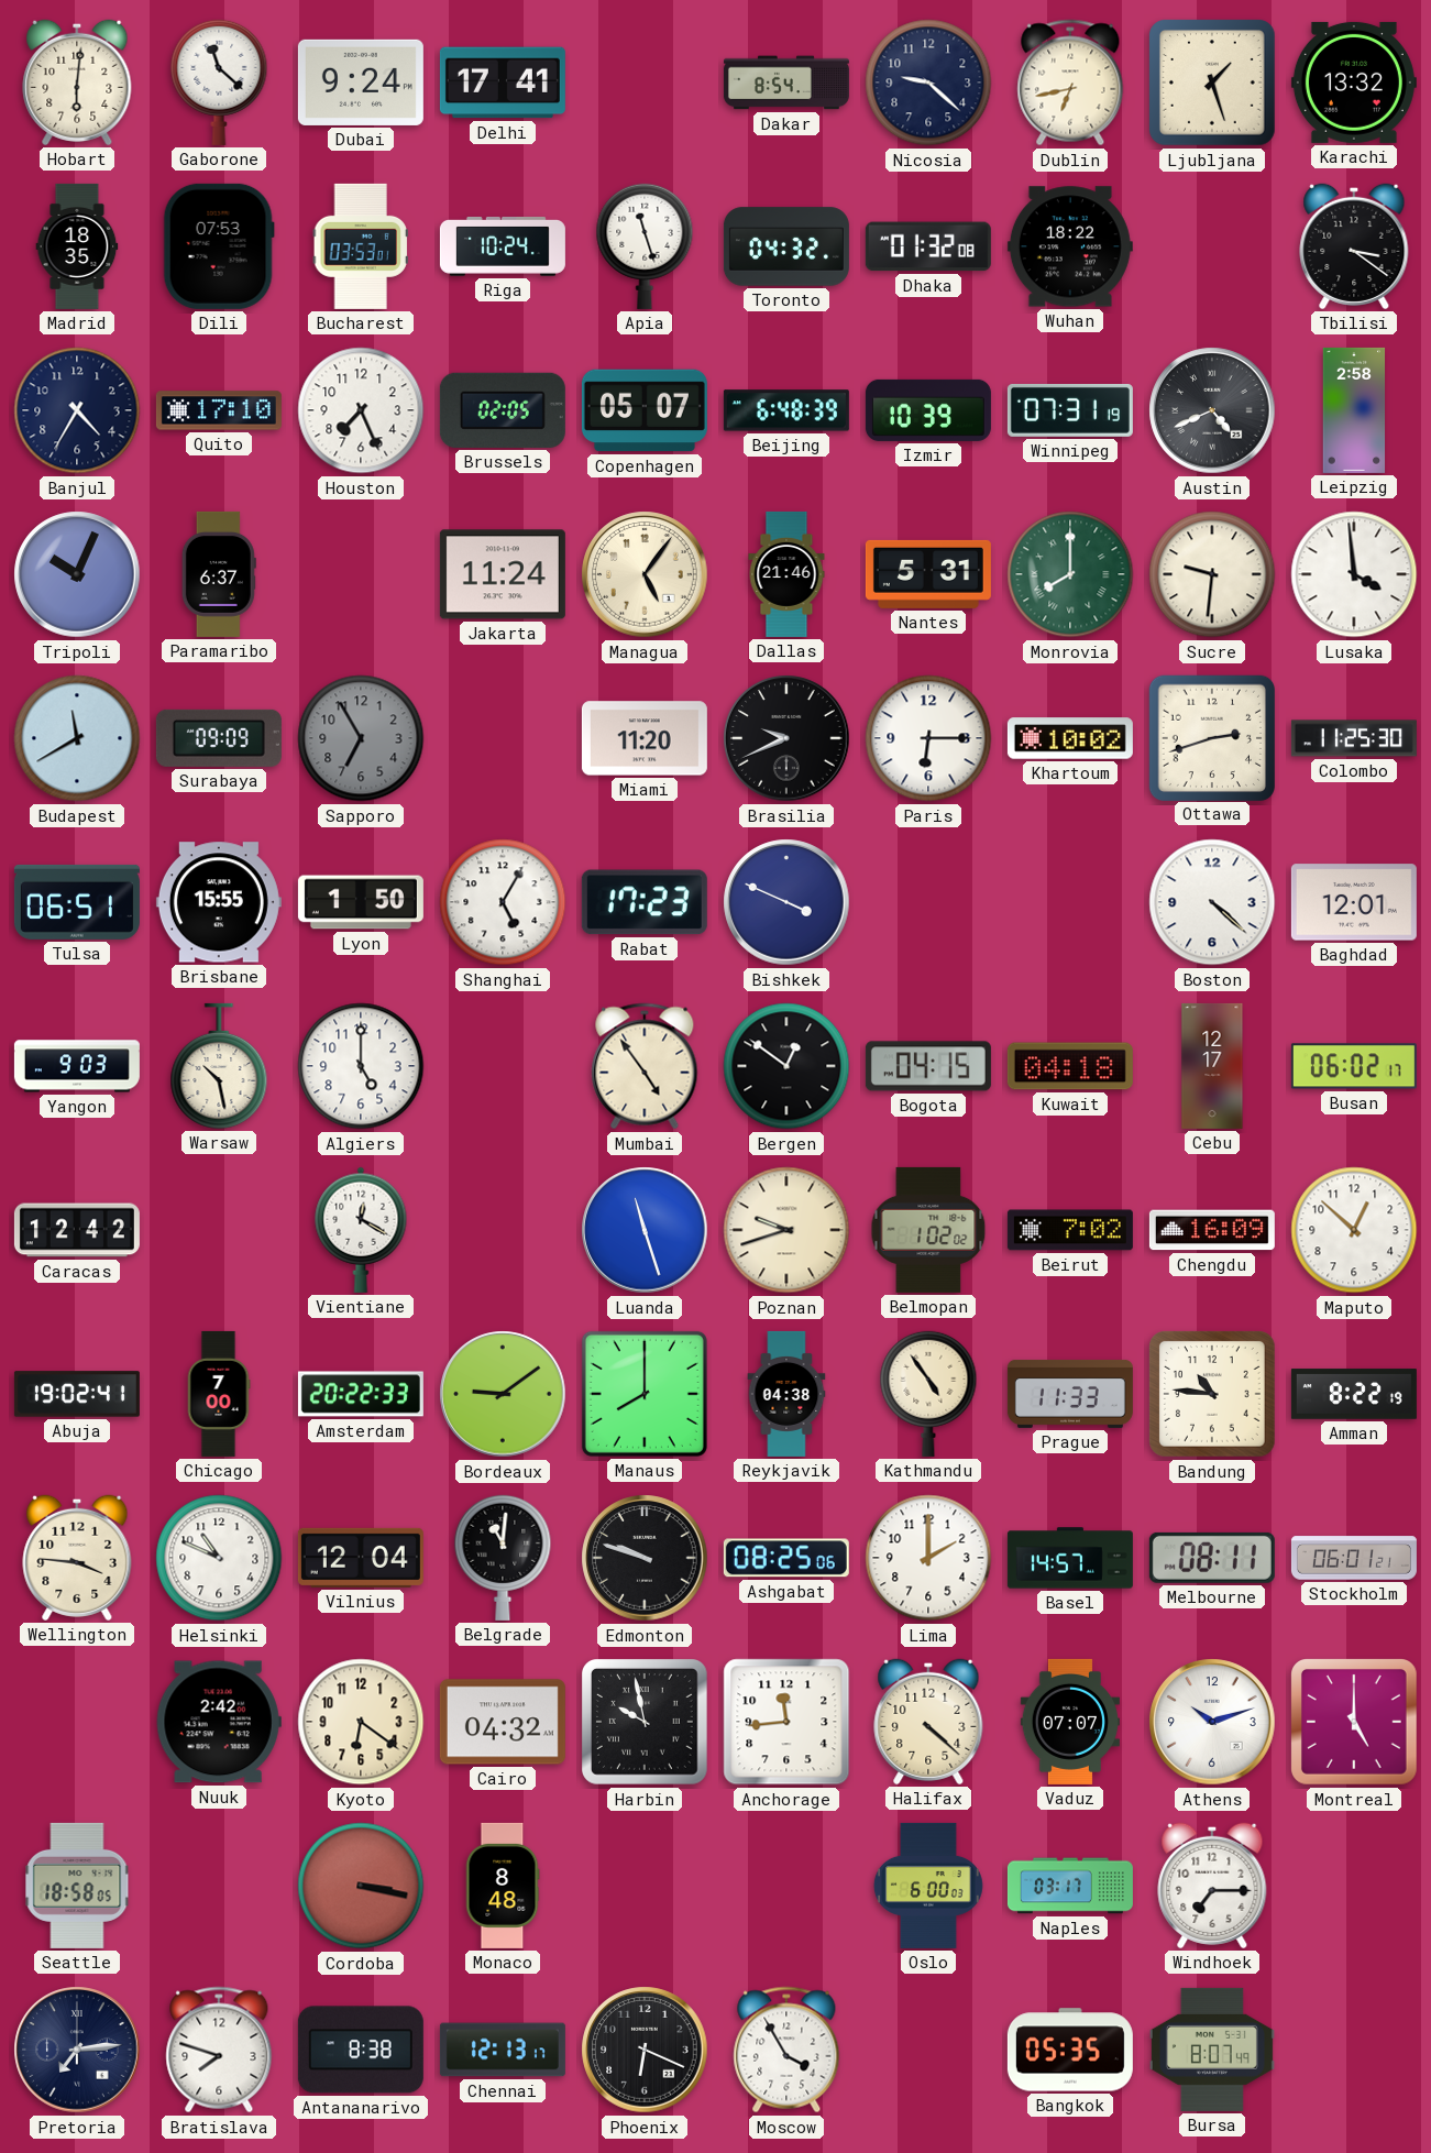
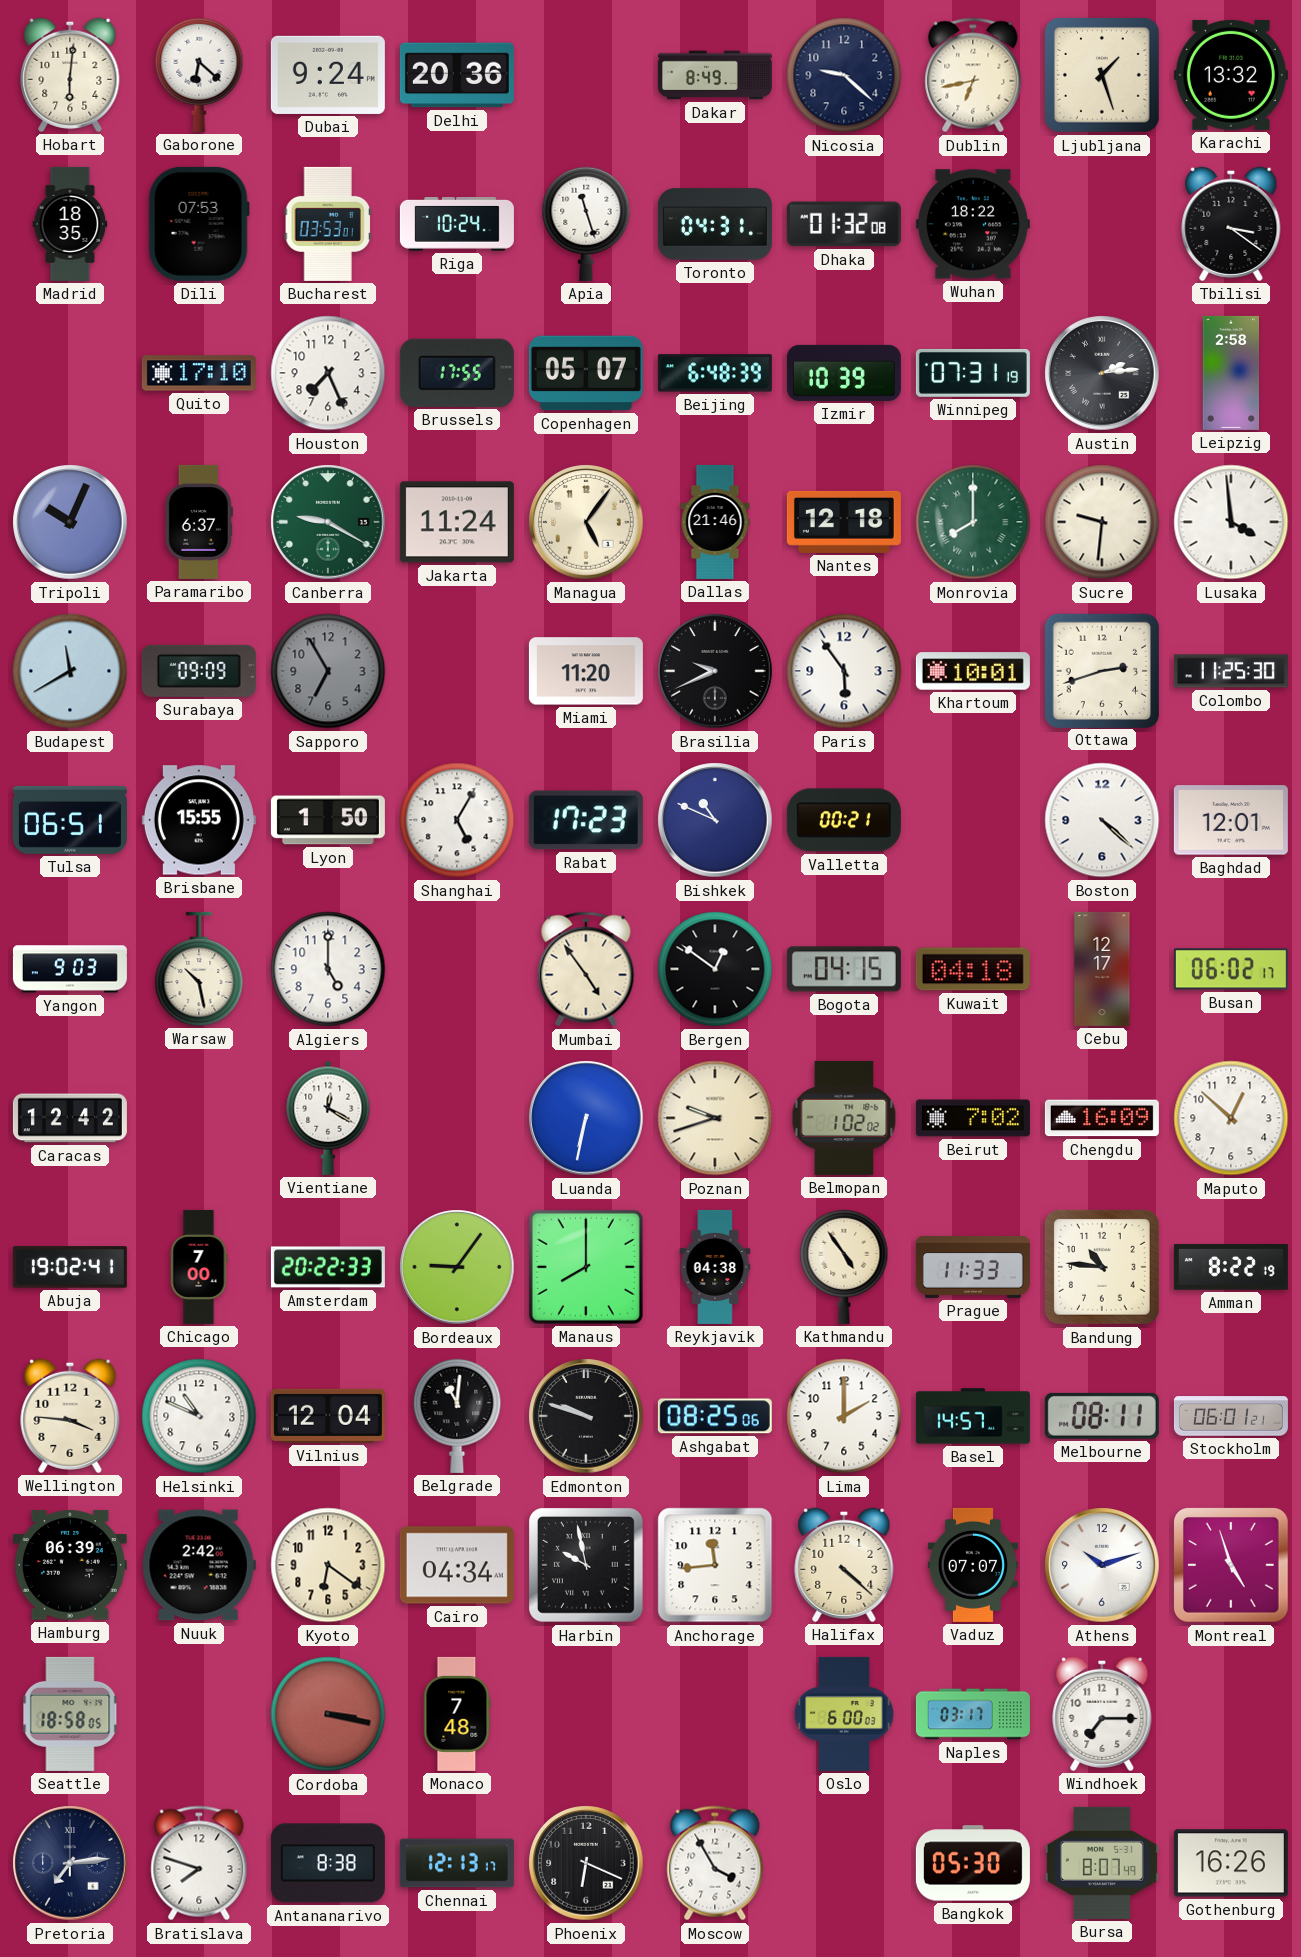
Gaborone: 11:22 -> 6:22
Delhi: 17:41 -> 20:36
Dakar: 8:54 -> 8:49
Toronto: 04:32 -> 04:31
Banjul: 4:35 -> none
Brussels: 02:05 -> 17:55
Austin: 4:41 -> 2:14
Canberra: none -> 9:20
Nantes: 5:31 -> 12:18
Paris: 6:15 -> 5:54
Khartoum: 10:02 -> 10:01
Bishkek: 3:49 -> 10:49
Valletta: none -> 00:21
Luanda: 11:27 -> 6:32
Bordeaux: 9:09 -> 9:06
Hamburg: none -> 06:39
Cairo: 04:32 -> 04:34
Montreal: 5:00 -> 4:57
Monaco: 8:48 -> 7:48
Bangkok: 05:35 -> 05:30
Gothenburg: none -> 16:26
